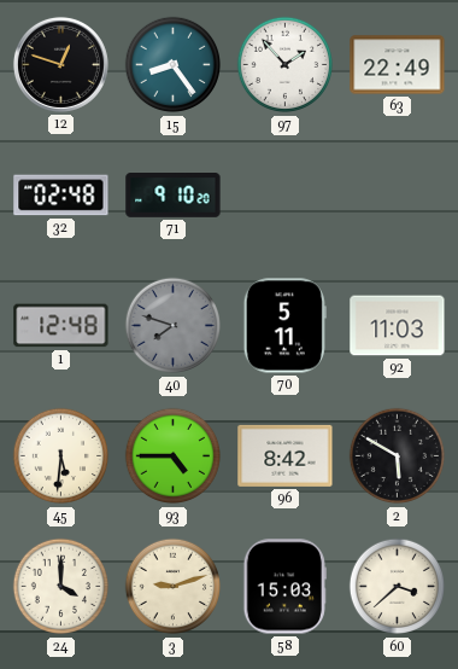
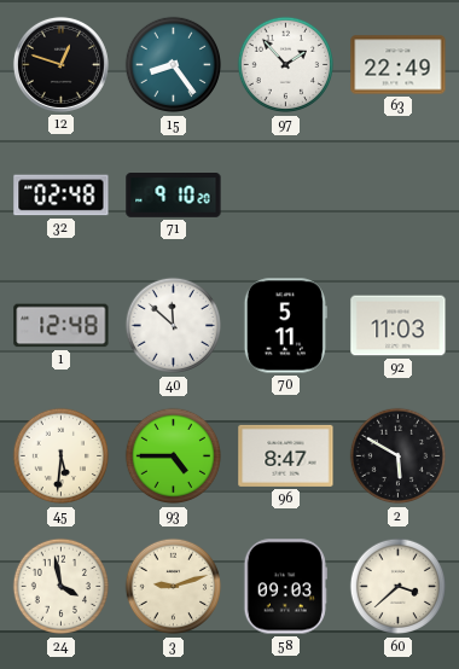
40: 7:48 -> 11:52
40 dial: grey -> white
96: 8:42 -> 8:47
24: 4:00 -> 3:58
58: 15:03 -> 09:03
